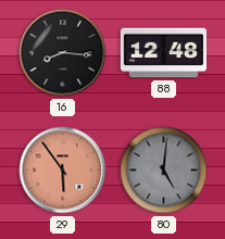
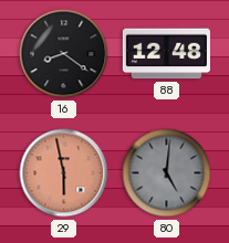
16: 8:16 -> 8:21
29: 5:54 -> 5:58
